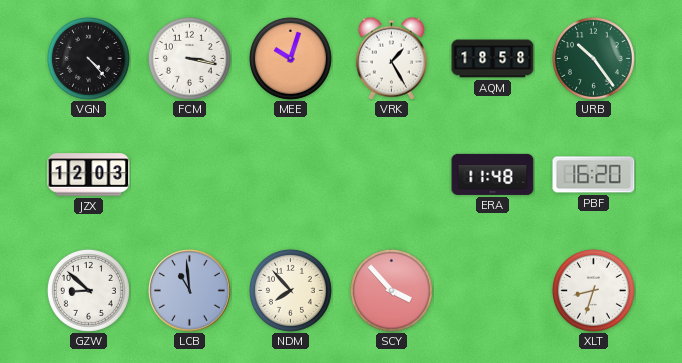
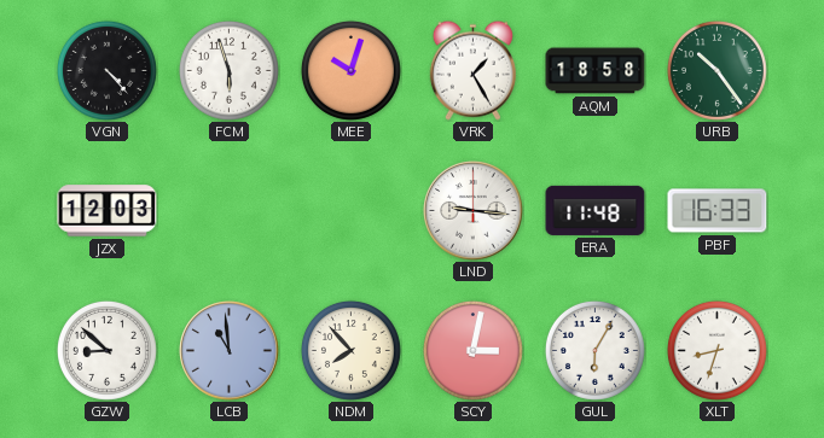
FCM: 3:17 -> 5:57
LND: none -> 9:16
PBF: 16:20 -> 16:33
SCY: 3:53 -> 3:02
GUL: none -> 6:05
